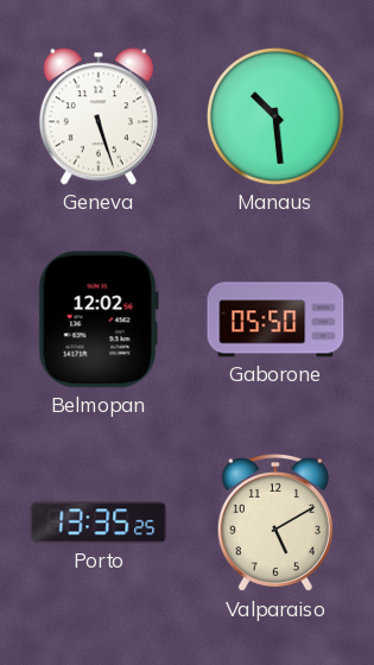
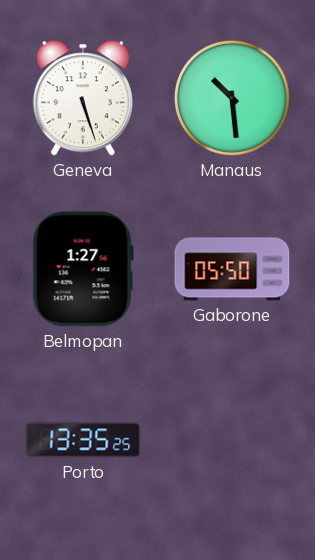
Belmopan: 12:02 -> 1:27
Valparaiso: 5:10 -> none
